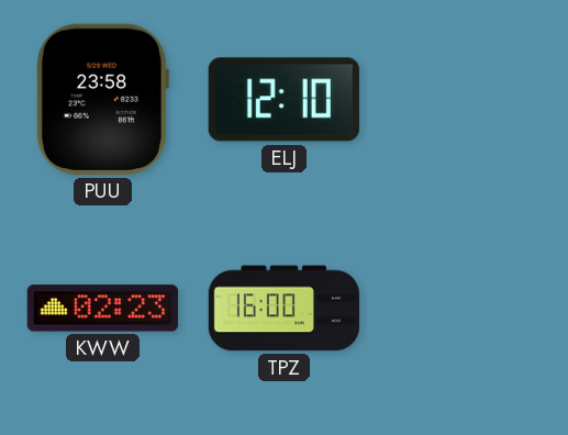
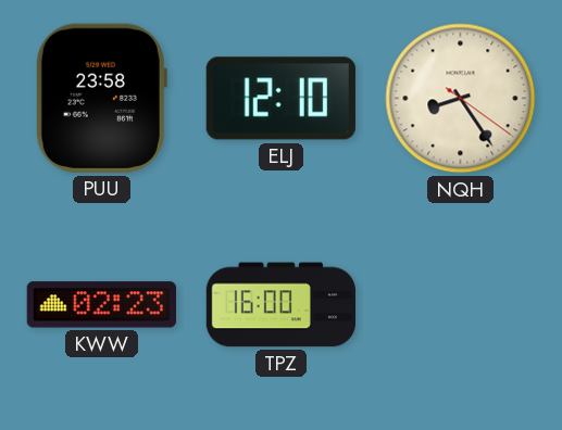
NQH: none -> 8:24
